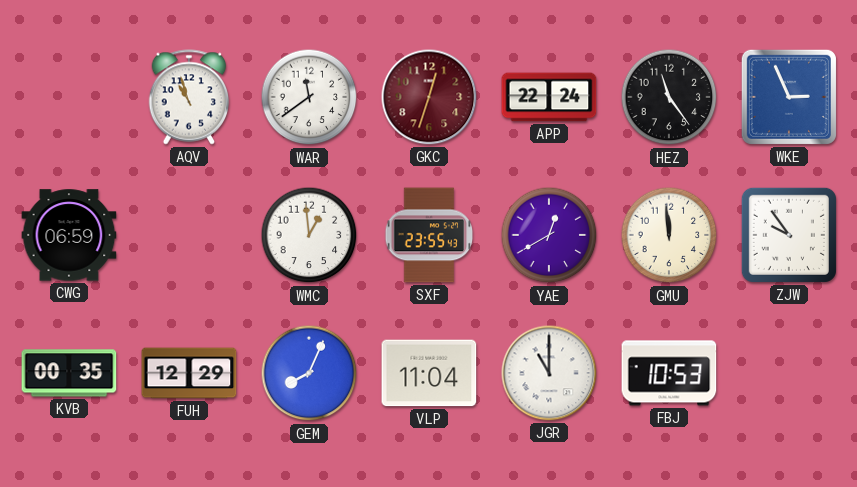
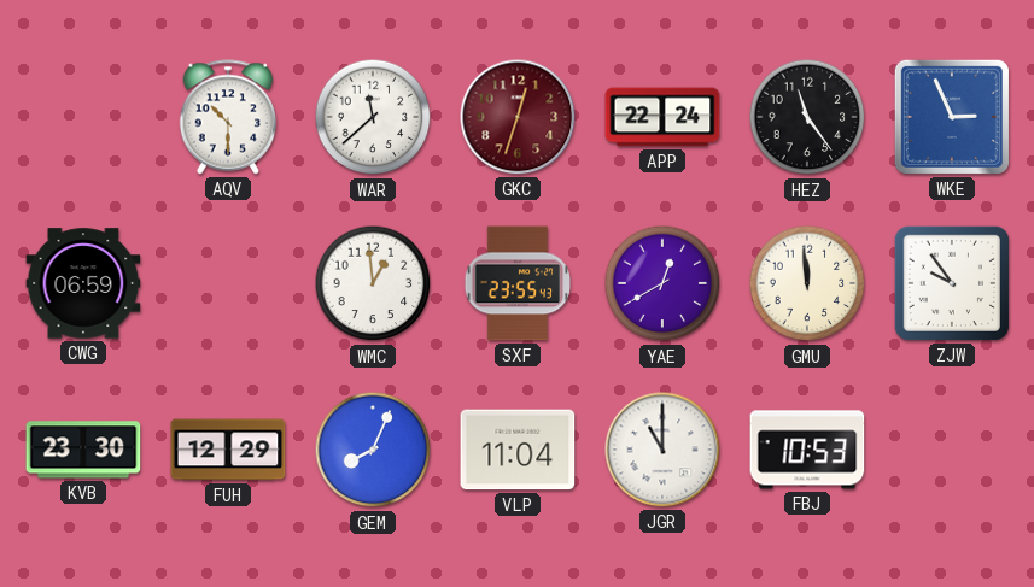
AQV: 10:57 -> 10:30
WAR: 11:39 -> 11:38
KVB: 00:35 -> 23:30
